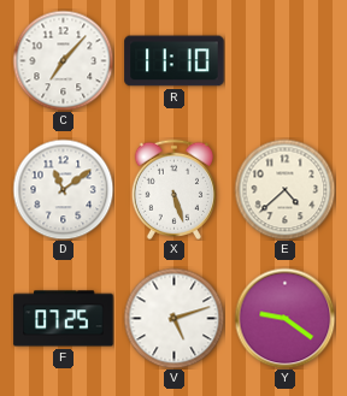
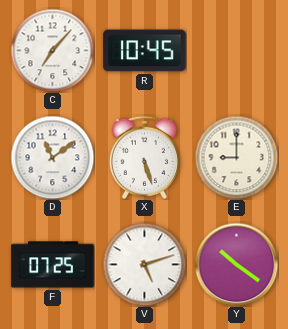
R: 11:10 -> 10:45
E: 4:38 -> 9:00
Y: 9:21 -> 10:21
